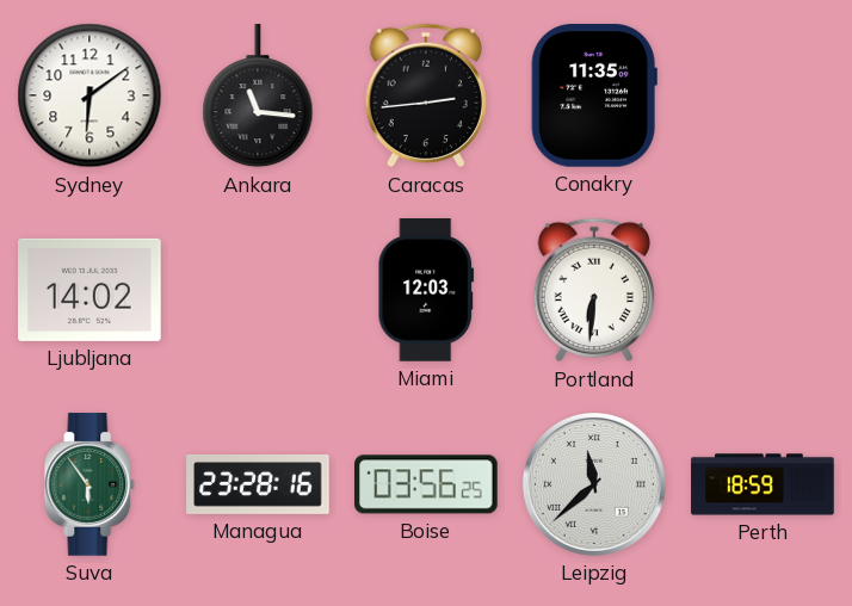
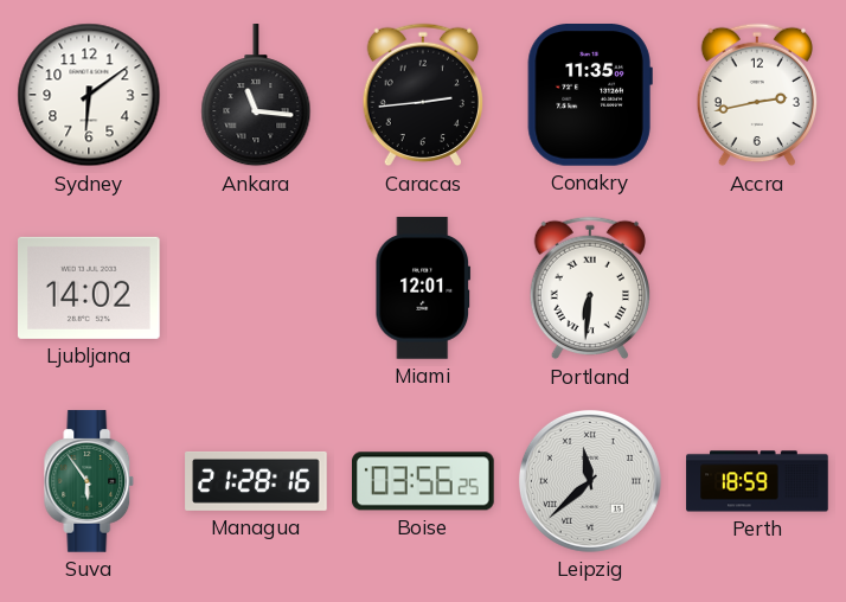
Accra: none -> 2:43
Miami: 12:03 -> 12:01
Managua: 23:28 -> 21:28
